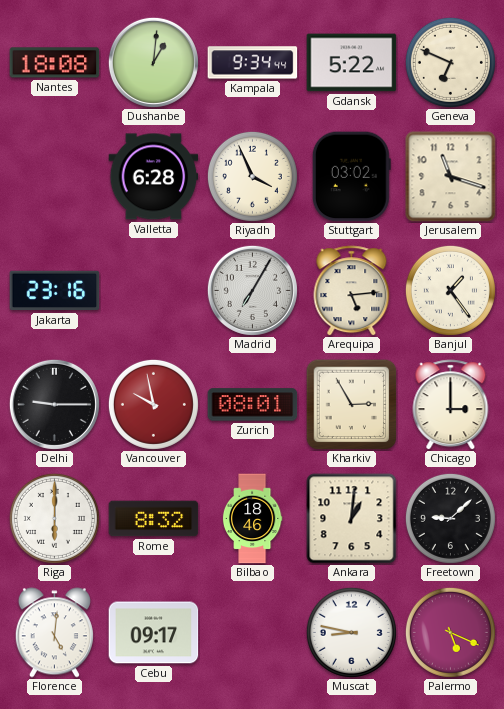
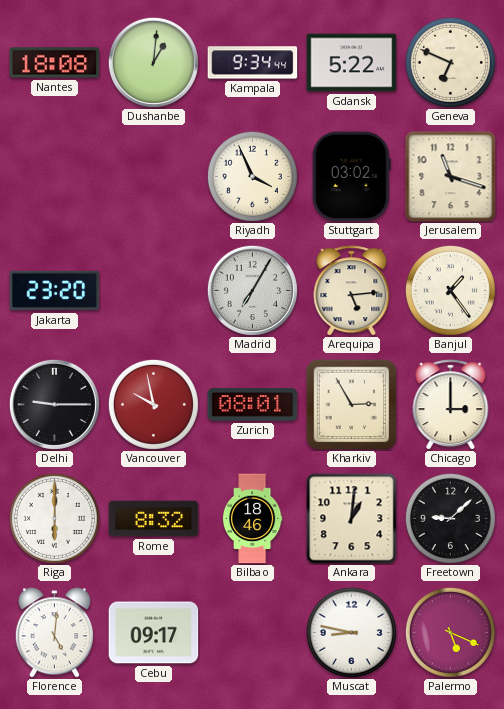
Valletta: 6:28 -> none
Jakarta: 23:16 -> 23:20
